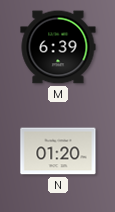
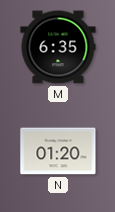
M: 6:39 -> 6:35
